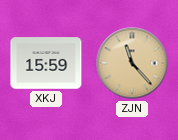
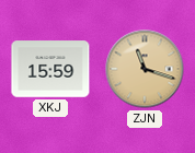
ZJN: 11:23 -> 11:18
